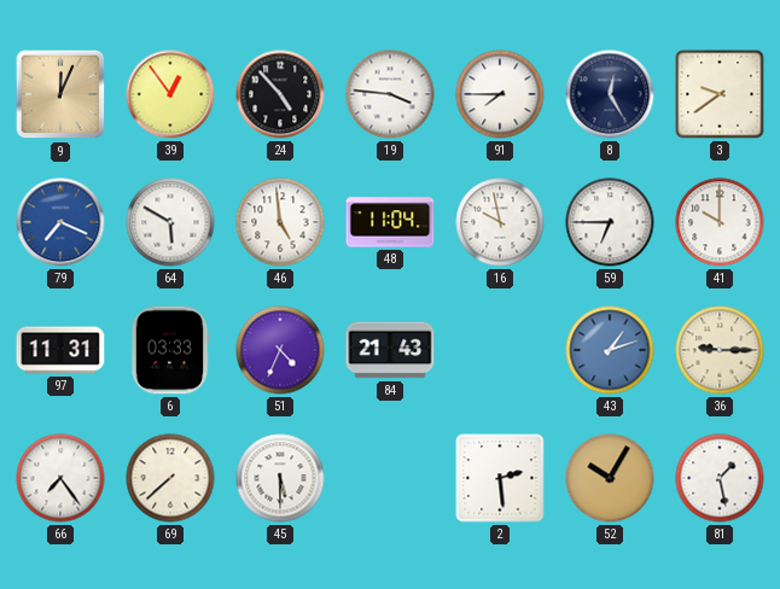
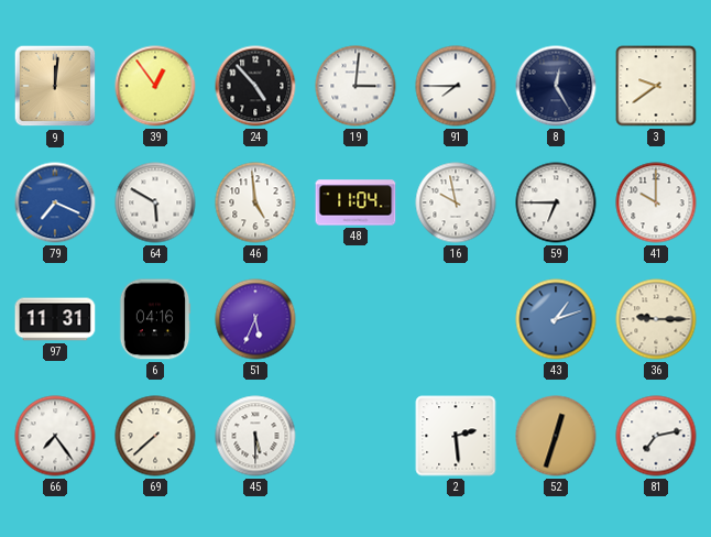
9: 12:04 -> 12:01
19: 3:46 -> 3:01
6: 03:33 -> 04:16
51: 4:34 -> 5:34
84: 21:43 -> none
52: 10:05 -> 12:33
81: 1:28 -> 7:13
